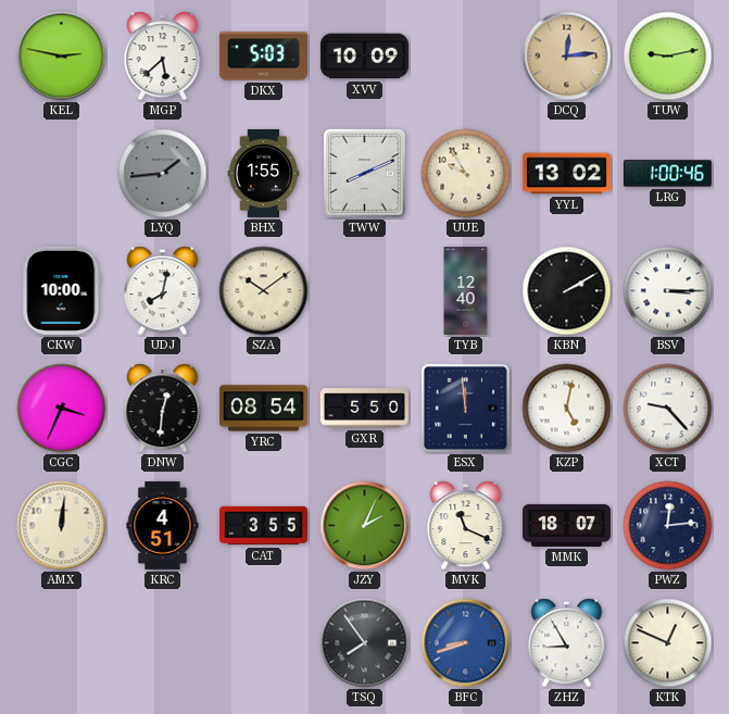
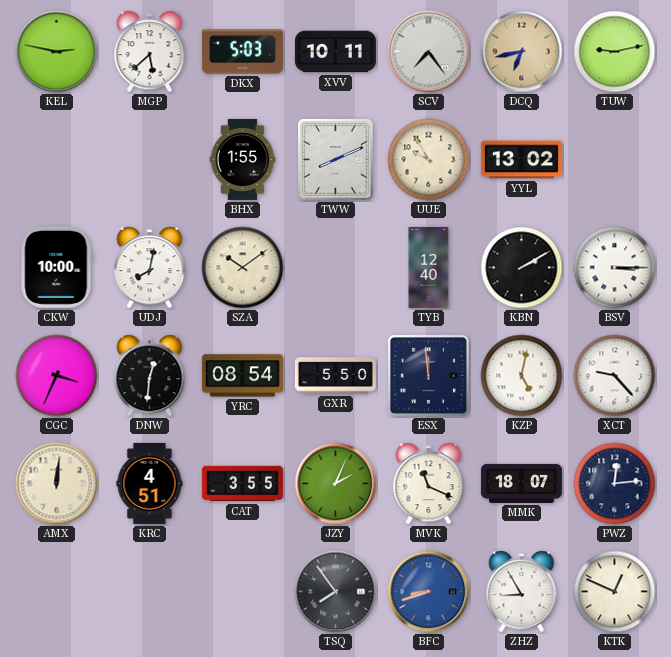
XVV: 10:09 -> 10:11
SCV: none -> 7:24
DCQ: 12:14 -> 6:43
LYQ: 1:44 -> none
LRG: 1:00 -> none
